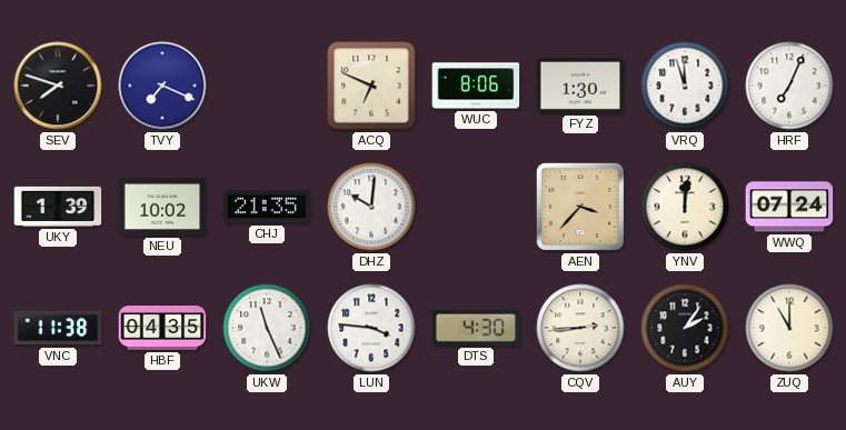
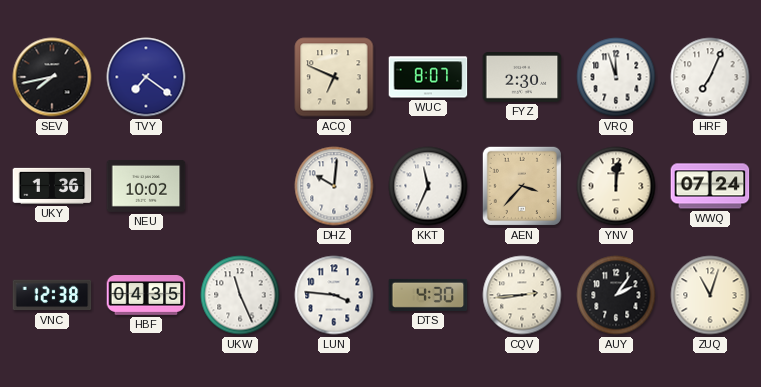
SEV: 7:48 -> 7:43
TVY: 7:19 -> 7:21
WUC: 8:06 -> 8:07
FYZ: 1:30 -> 2:30
UKY: 1:39 -> 1:36
CHJ: 21:35 -> none
KKT: none -> 11:34
VNC: 11:38 -> 12:38
ZUQ: 11:00 -> 11:03
